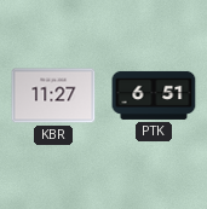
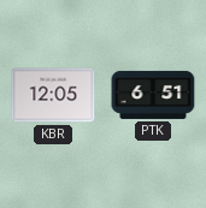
KBR: 11:27 -> 12:05
